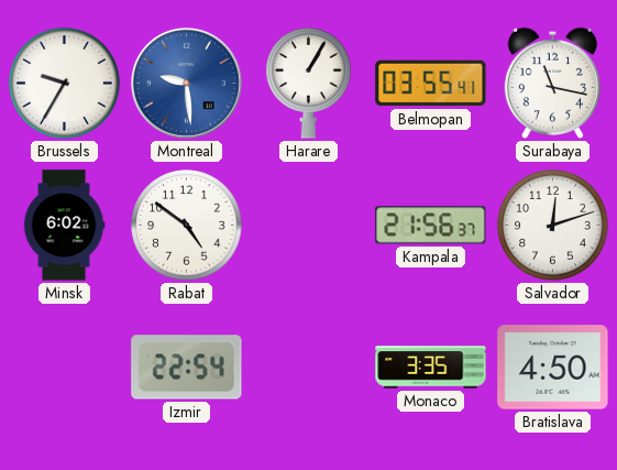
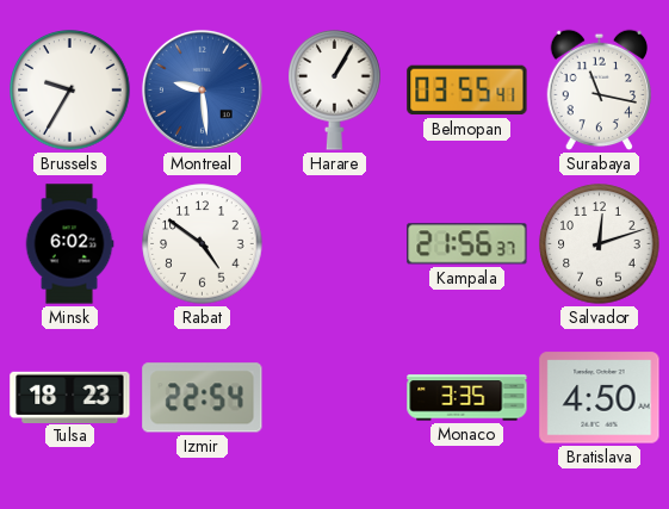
Tulsa: none -> 18:23
